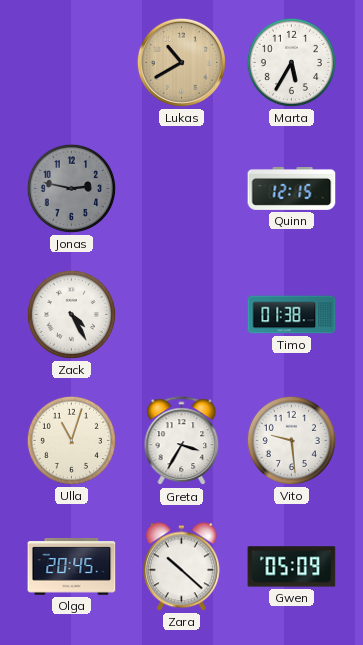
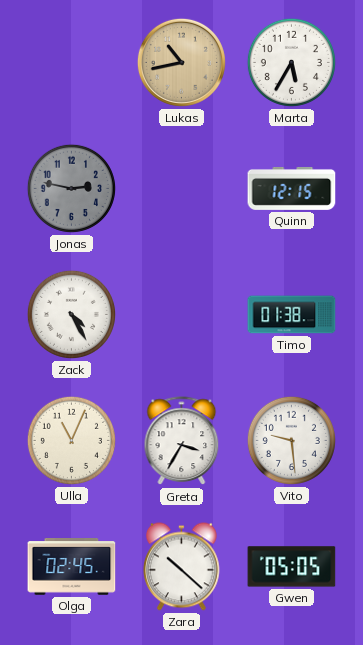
Lukas: 10:40 -> 10:43
Ulla: 11:03 -> 11:04
Olga: 20:45 -> 02:45
Gwen: 05:09 -> 05:05
